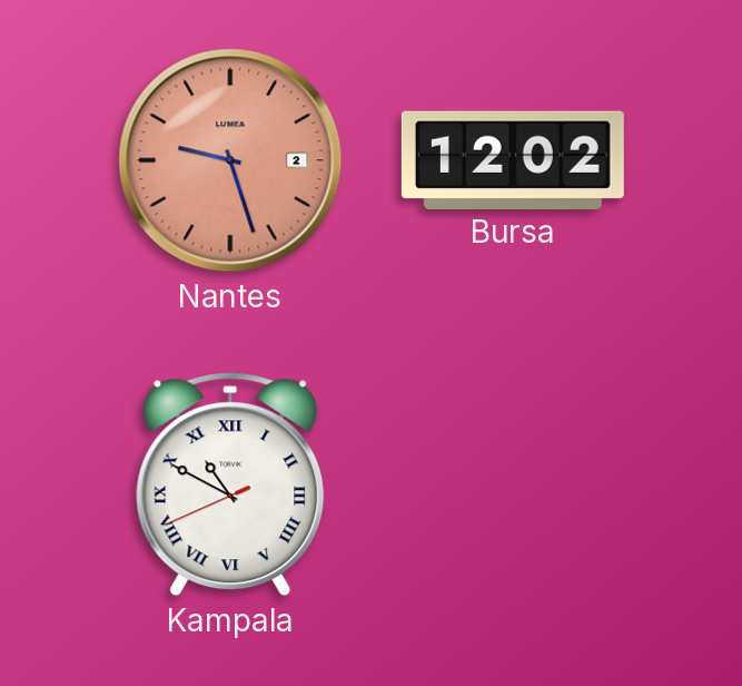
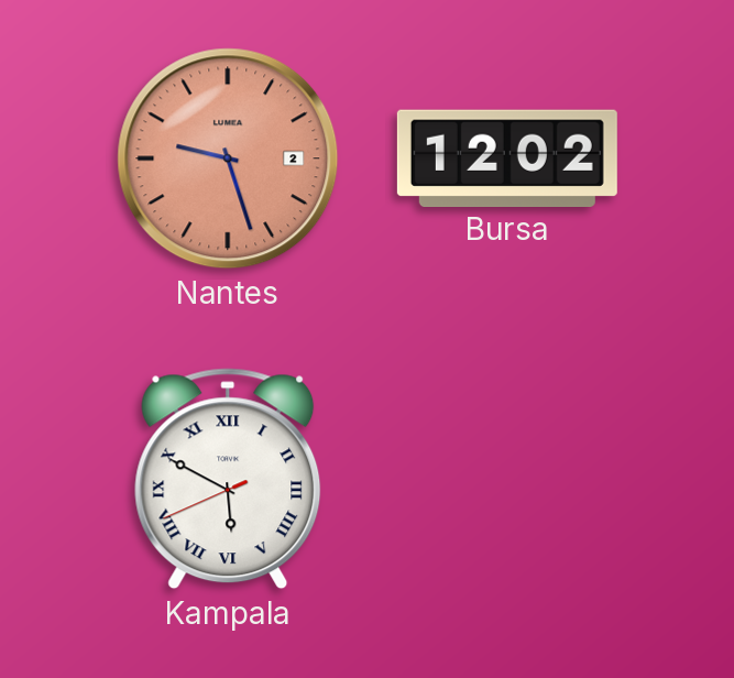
Kampala: 10:49 -> 5:49
